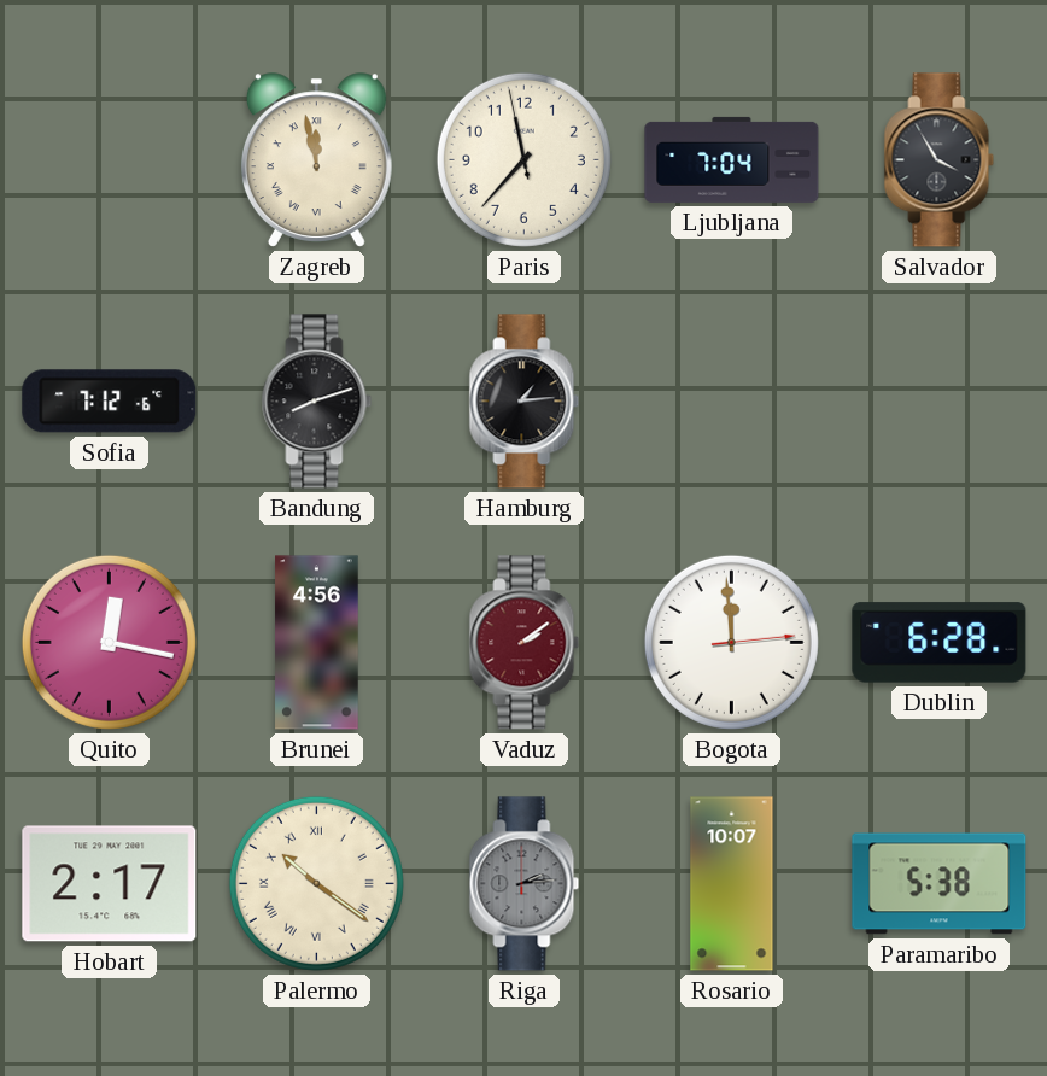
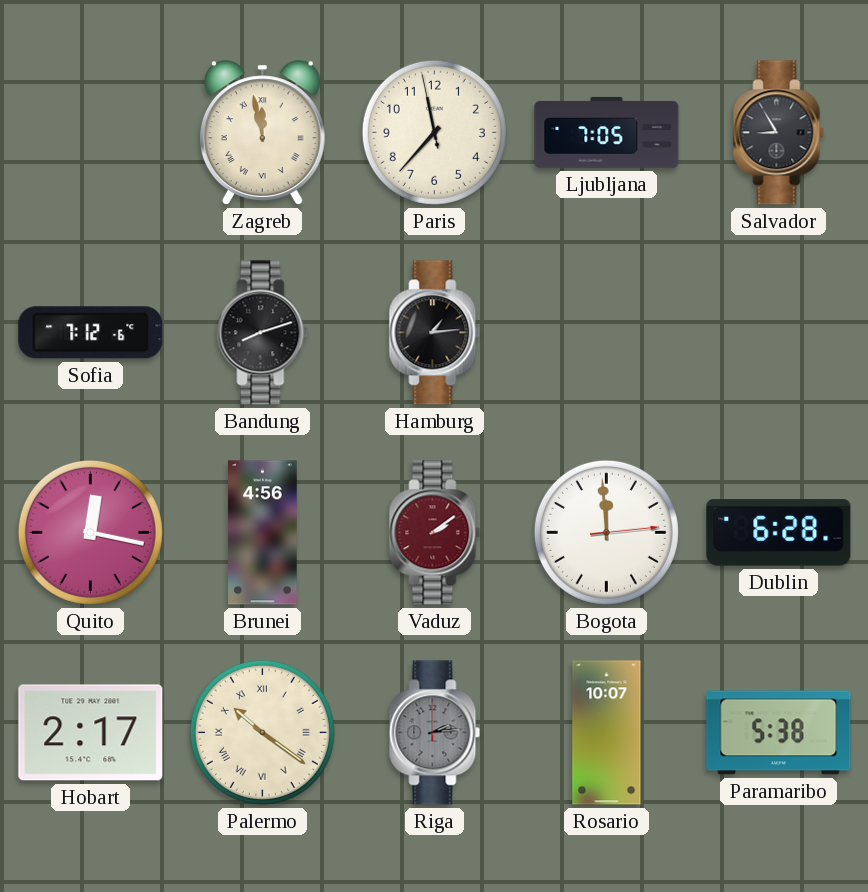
Ljubljana: 7:04 -> 7:05
Salvador: 3:55 -> 8:55
